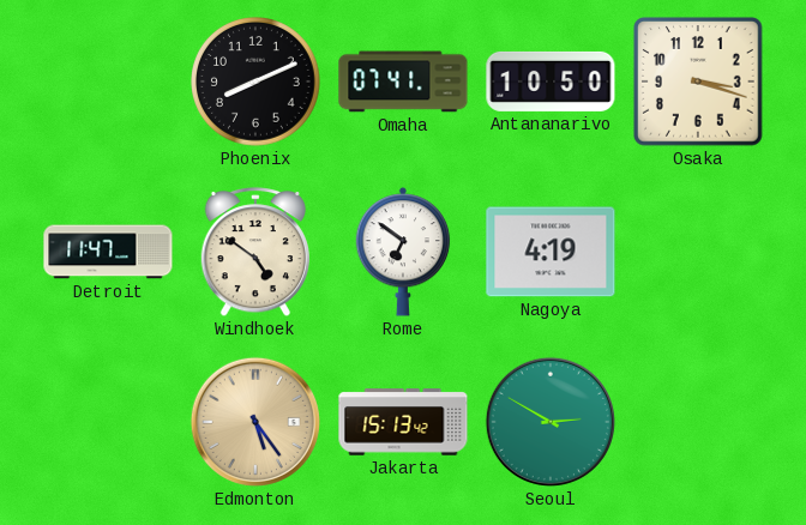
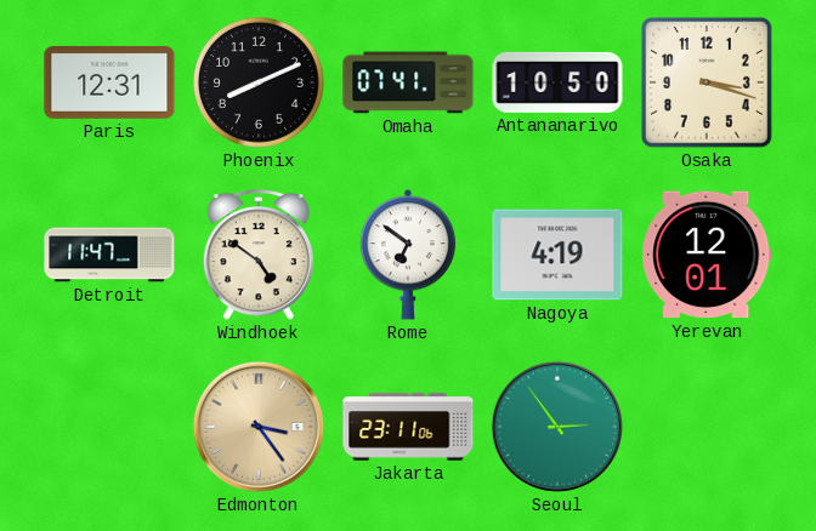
Paris: none -> 12:31
Yerevan: none -> 12:01
Edmonton: 5:24 -> 3:24
Jakarta: 15:13 -> 23:11
Seoul: 2:50 -> 2:54
